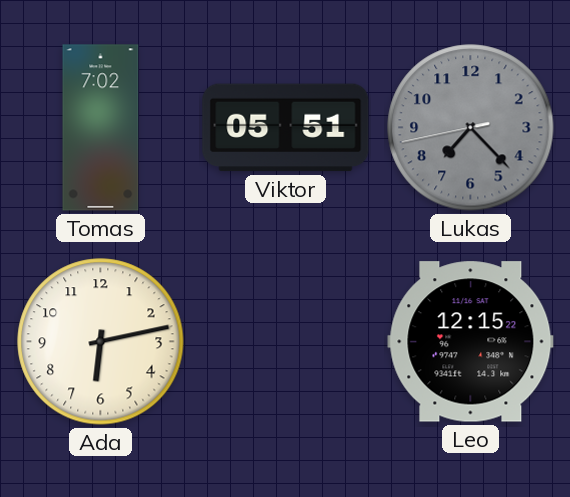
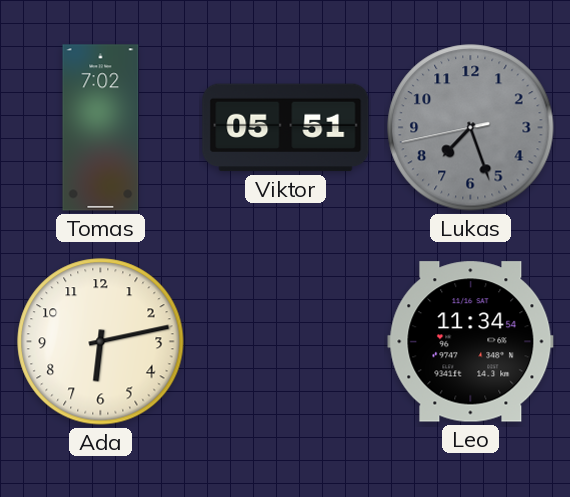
Lukas: 7:22 -> 7:26
Leo: 12:15 -> 11:34
